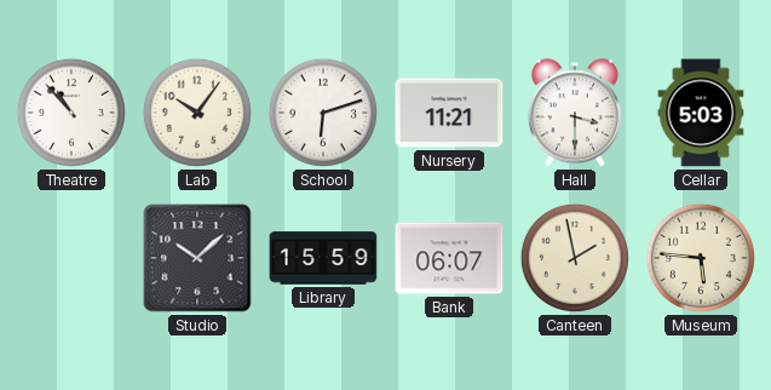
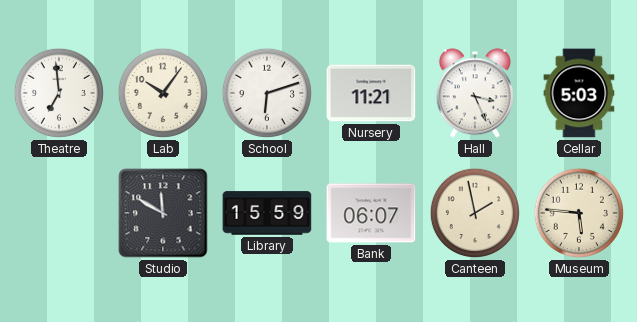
Theatre: 10:53 -> 6:59
Hall: 3:30 -> 3:26
Studio: 10:08 -> 11:50
